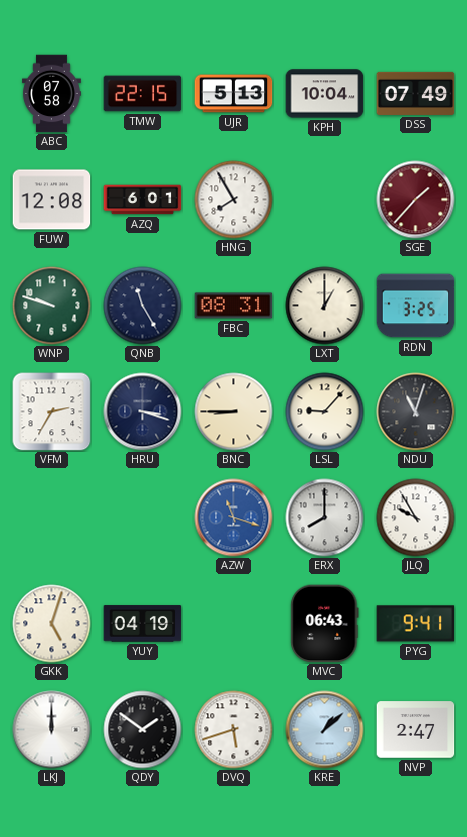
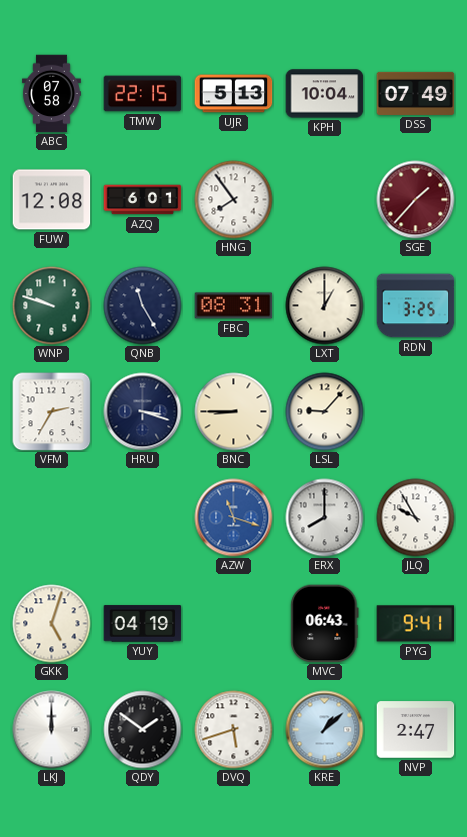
HNG: 7:55 -> 7:54
NDU: 11:03 -> none
